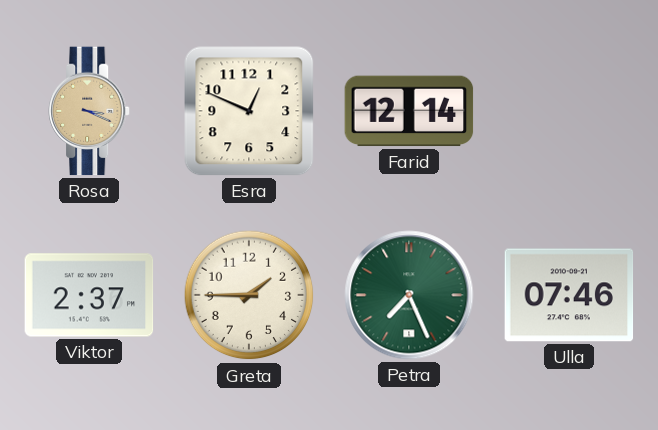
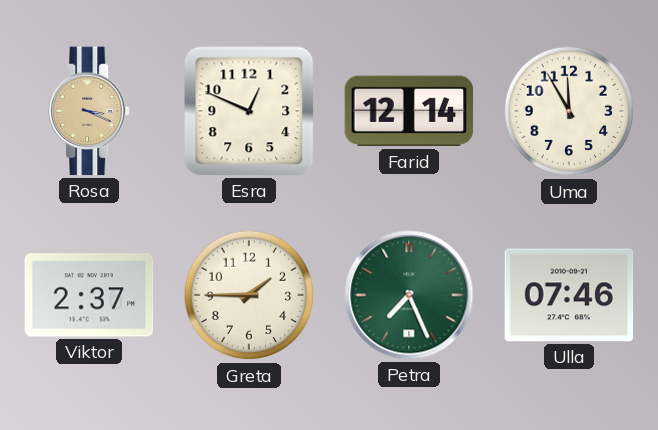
Uma: none -> 11:55
